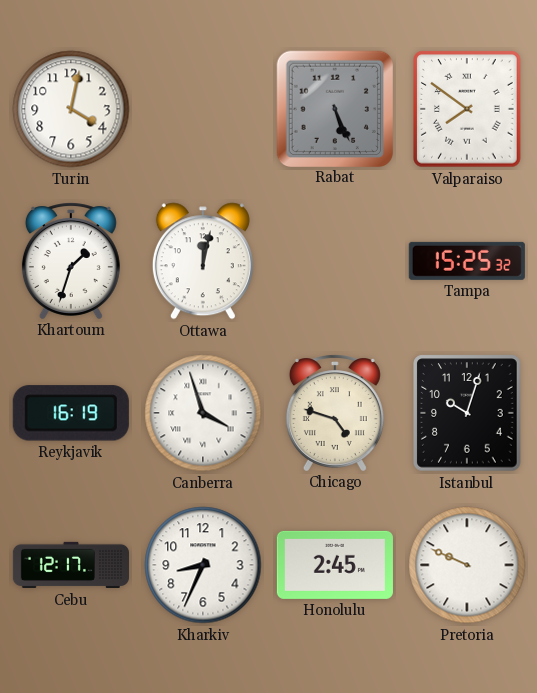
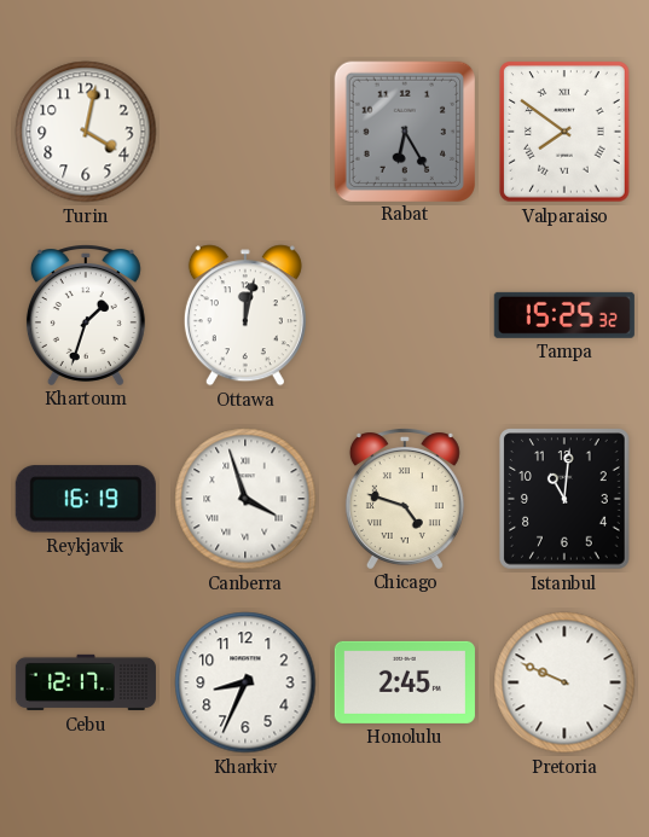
Rabat: 5:26 -> 6:25
Istanbul: 10:03 -> 11:01
